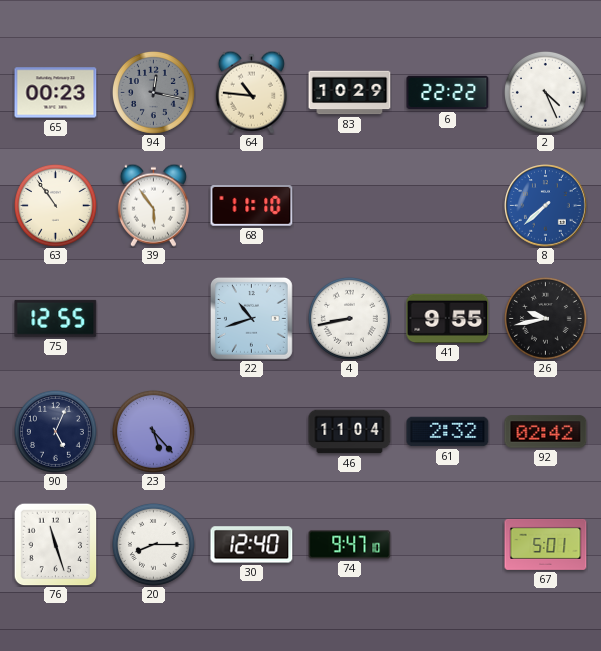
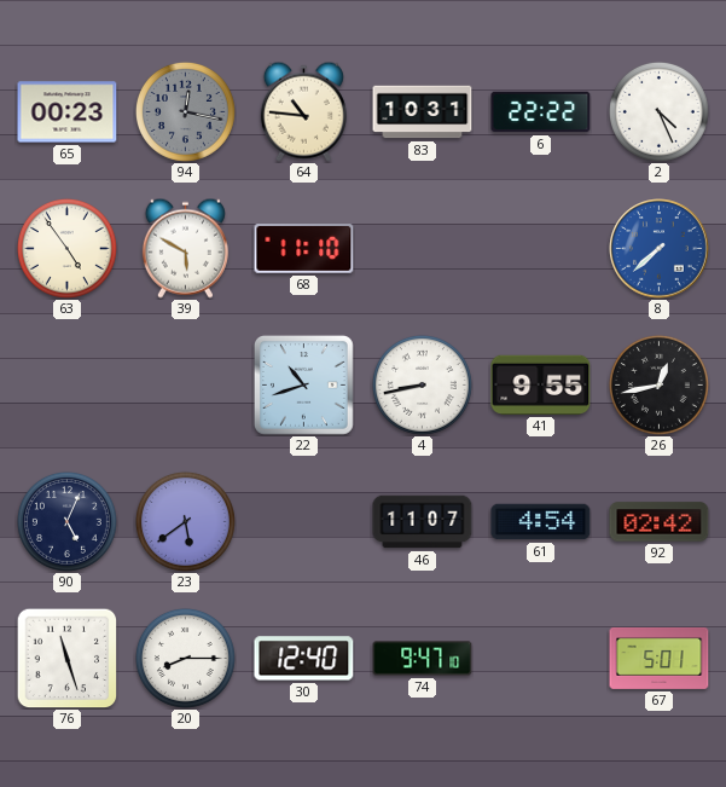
83: 10:29 -> 10:31
63: 10:54 -> 4:54
39: 5:54 -> 5:50
75: 12:55 -> none
26: 9:43 -> 12:43
23: 5:23 -> 5:39
46: 11:04 -> 11:07
61: 2:32 -> 4:54
